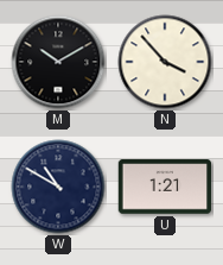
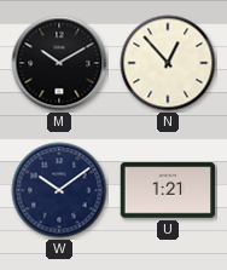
N: 3:53 -> 12:53
W: 10:50 -> 10:09
